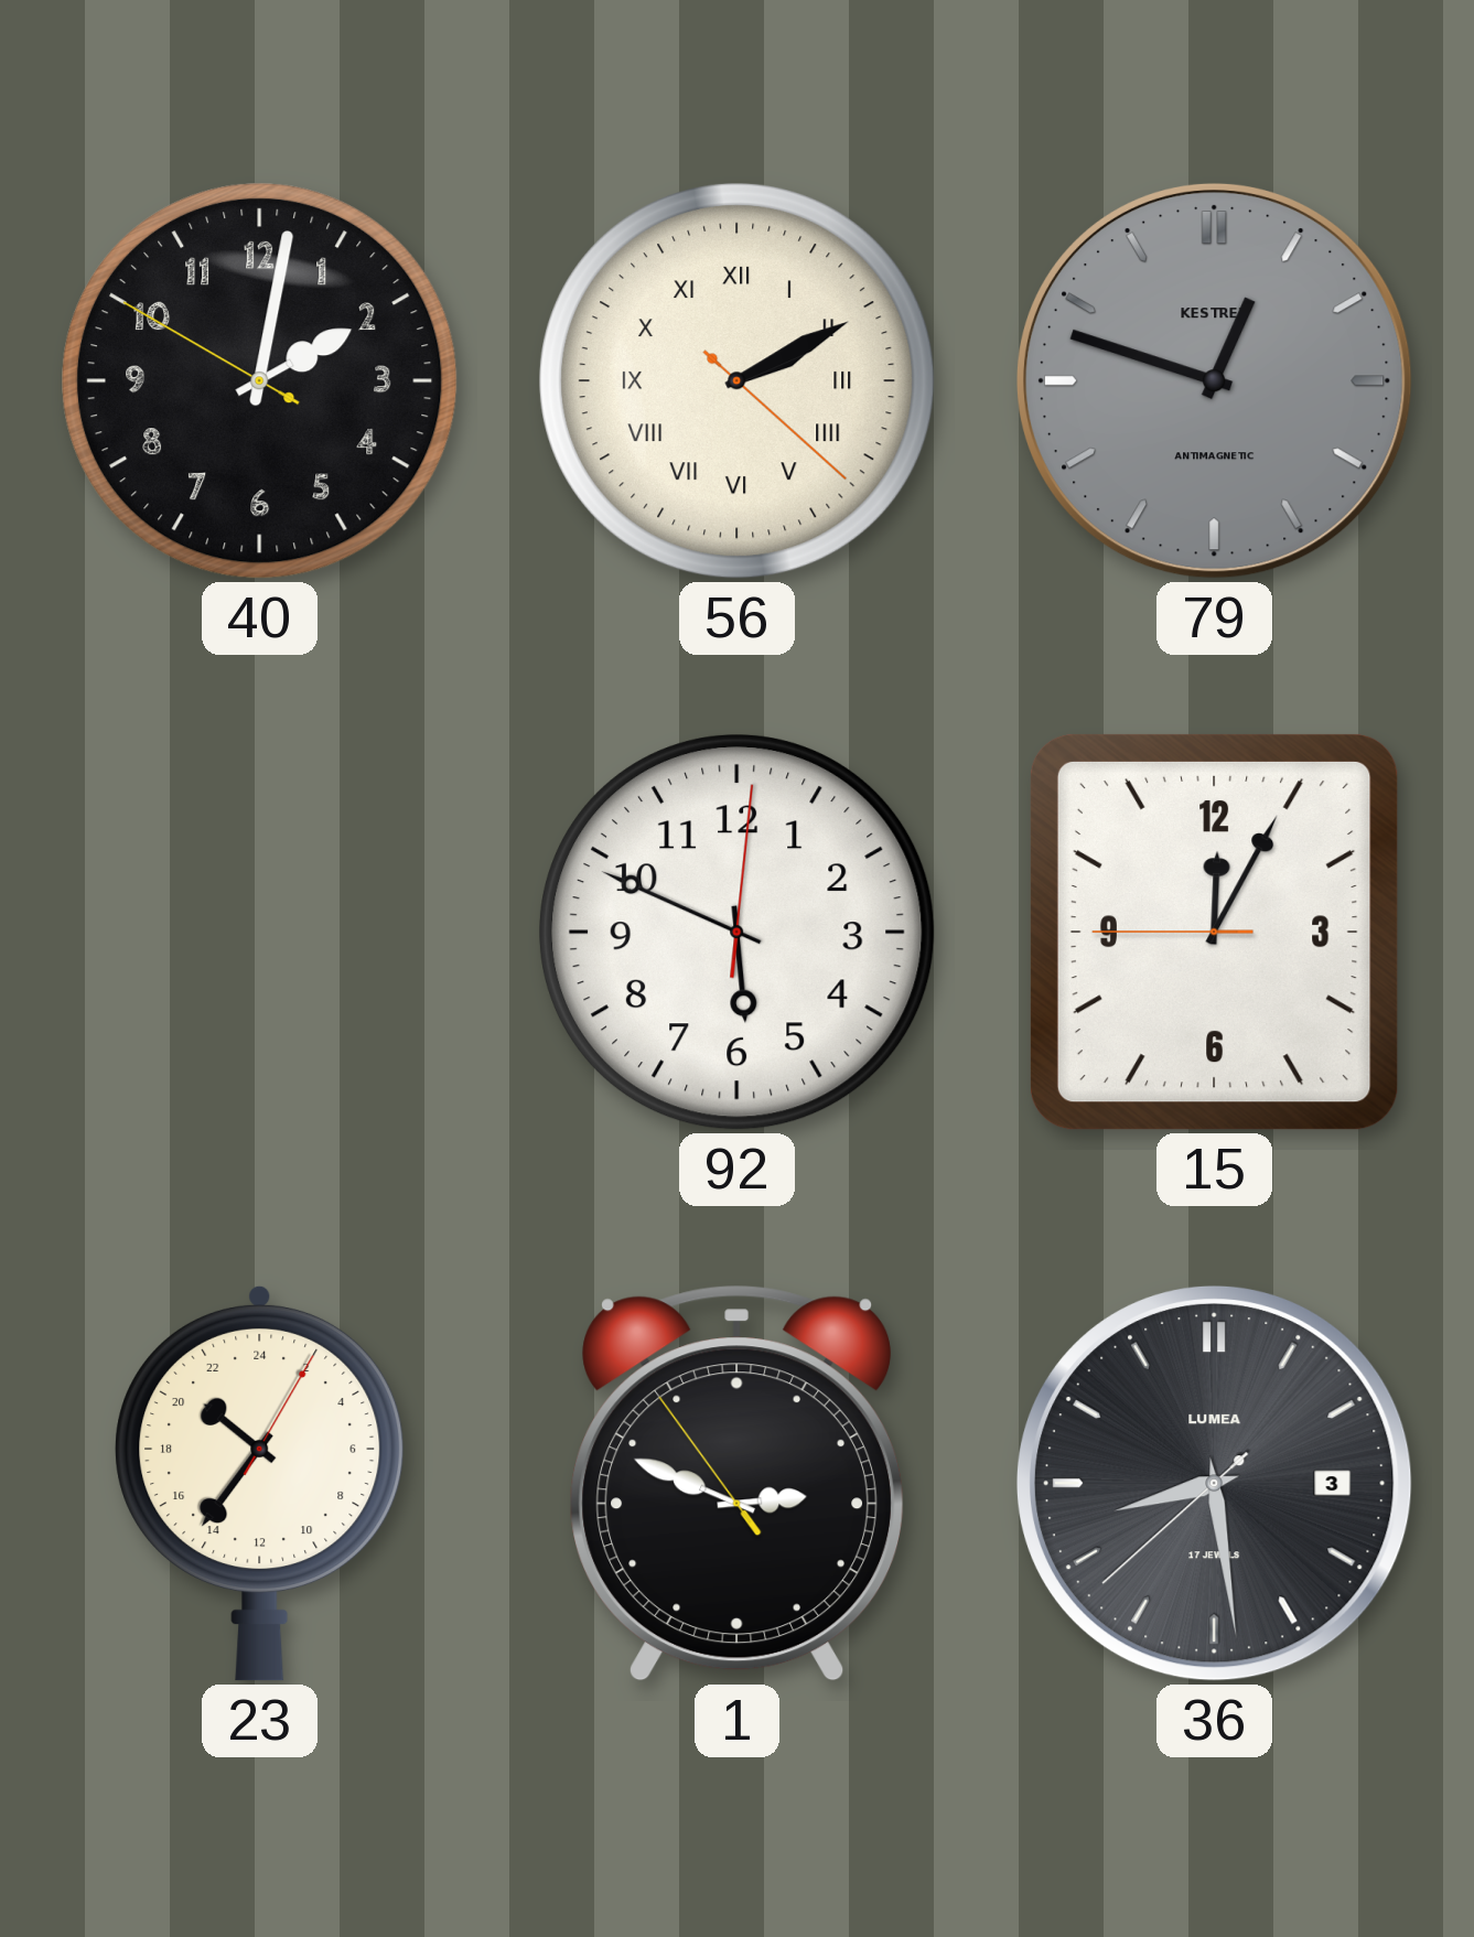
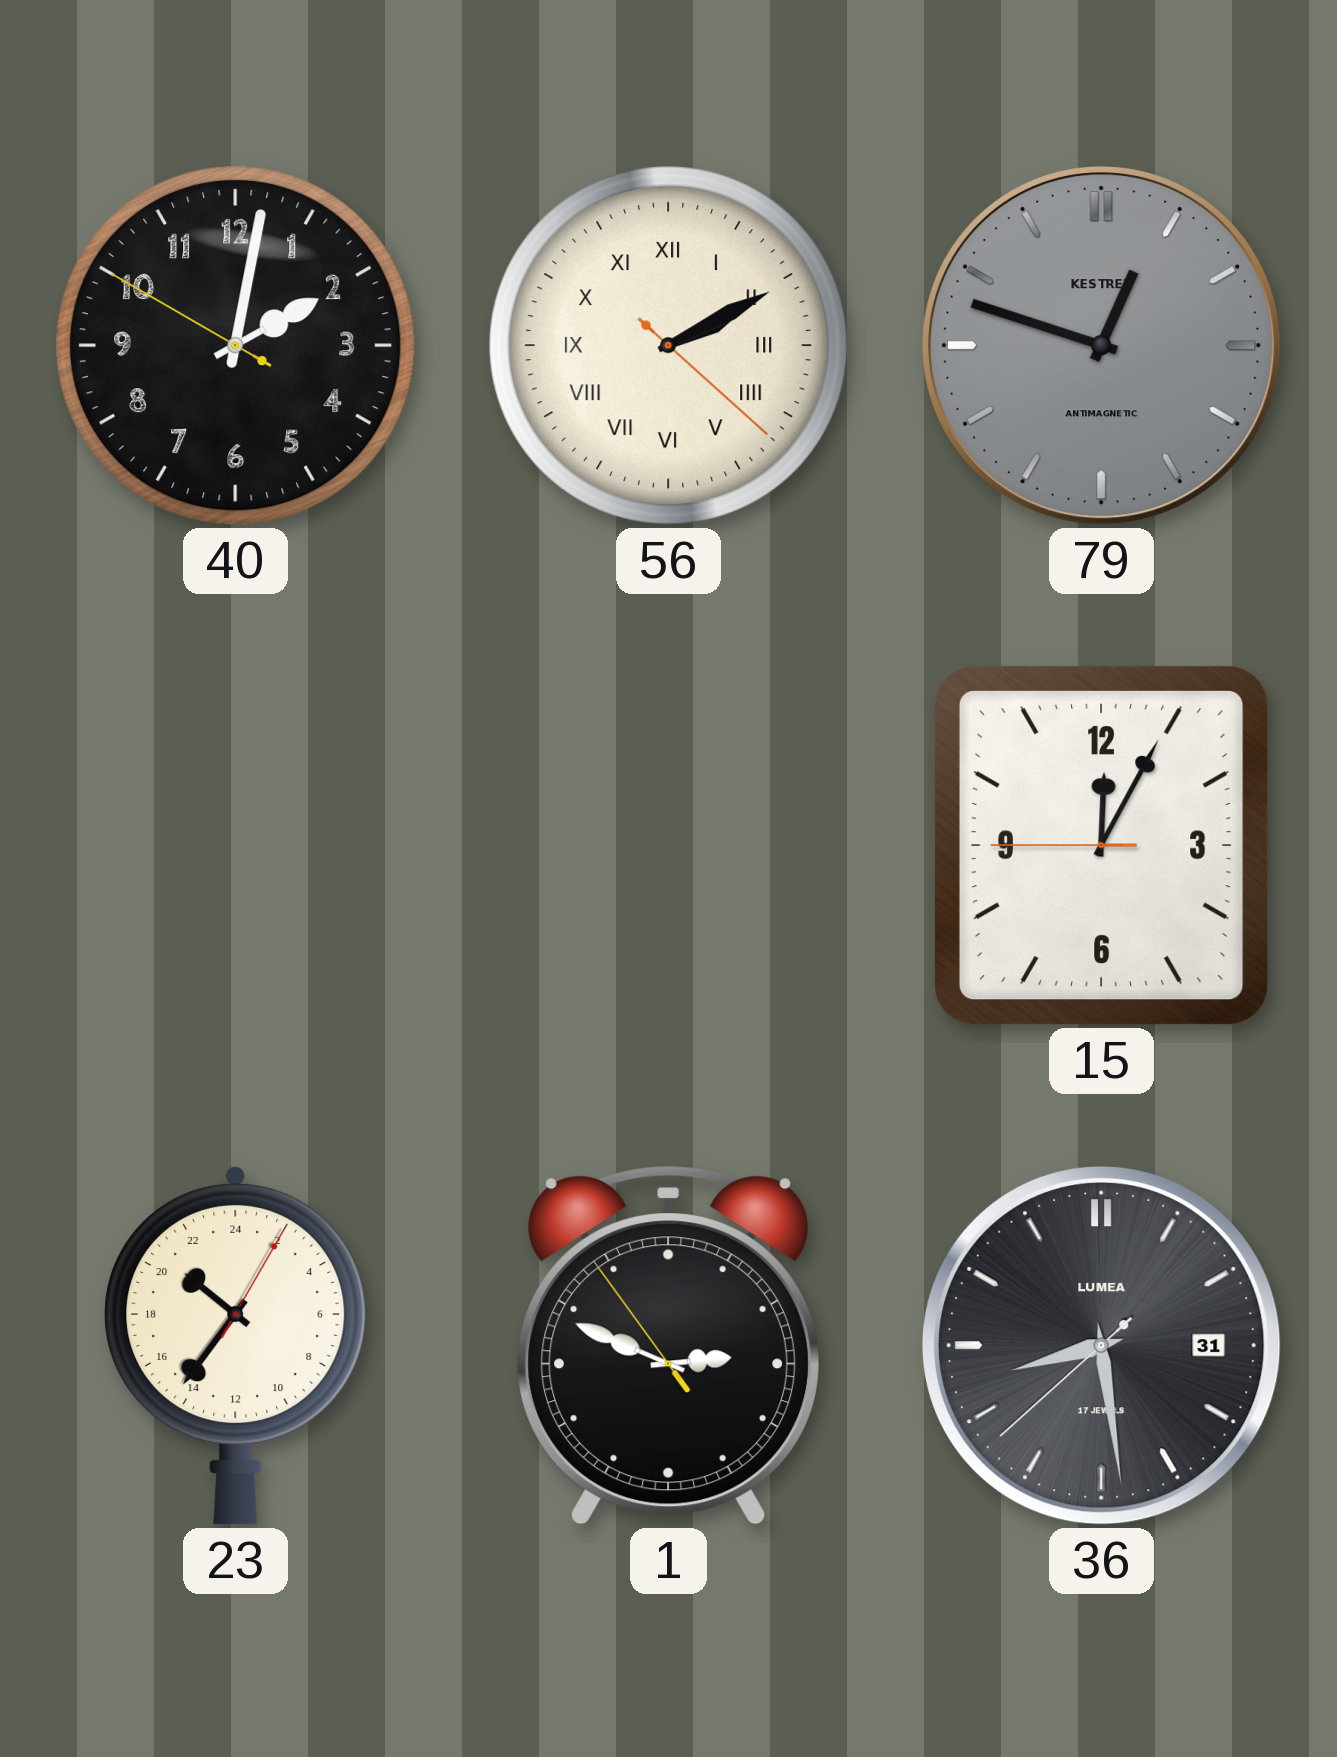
92: 5:49 -> none
36 date: 3 -> 31
